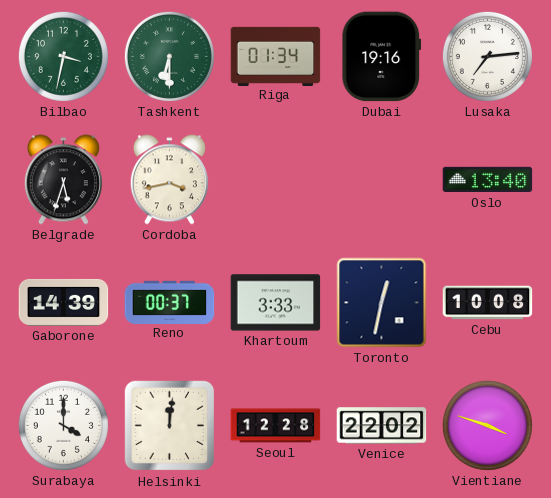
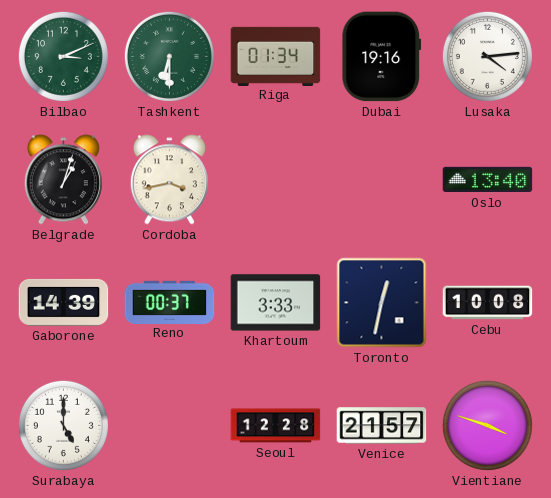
Bilbao: 3:32 -> 3:11
Lusaka: 7:14 -> 4:14
Belgrade: 5:33 -> 1:03
Surabaya: 4:00 -> 5:00
Helsinki: 12:01 -> none
Venice: 22:02 -> 21:57
